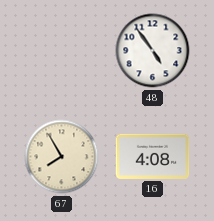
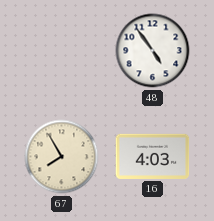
16: 4:08 -> 4:03
